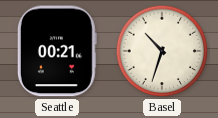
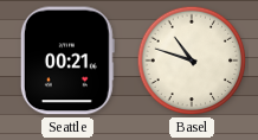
Basel: 10:33 -> 10:48
